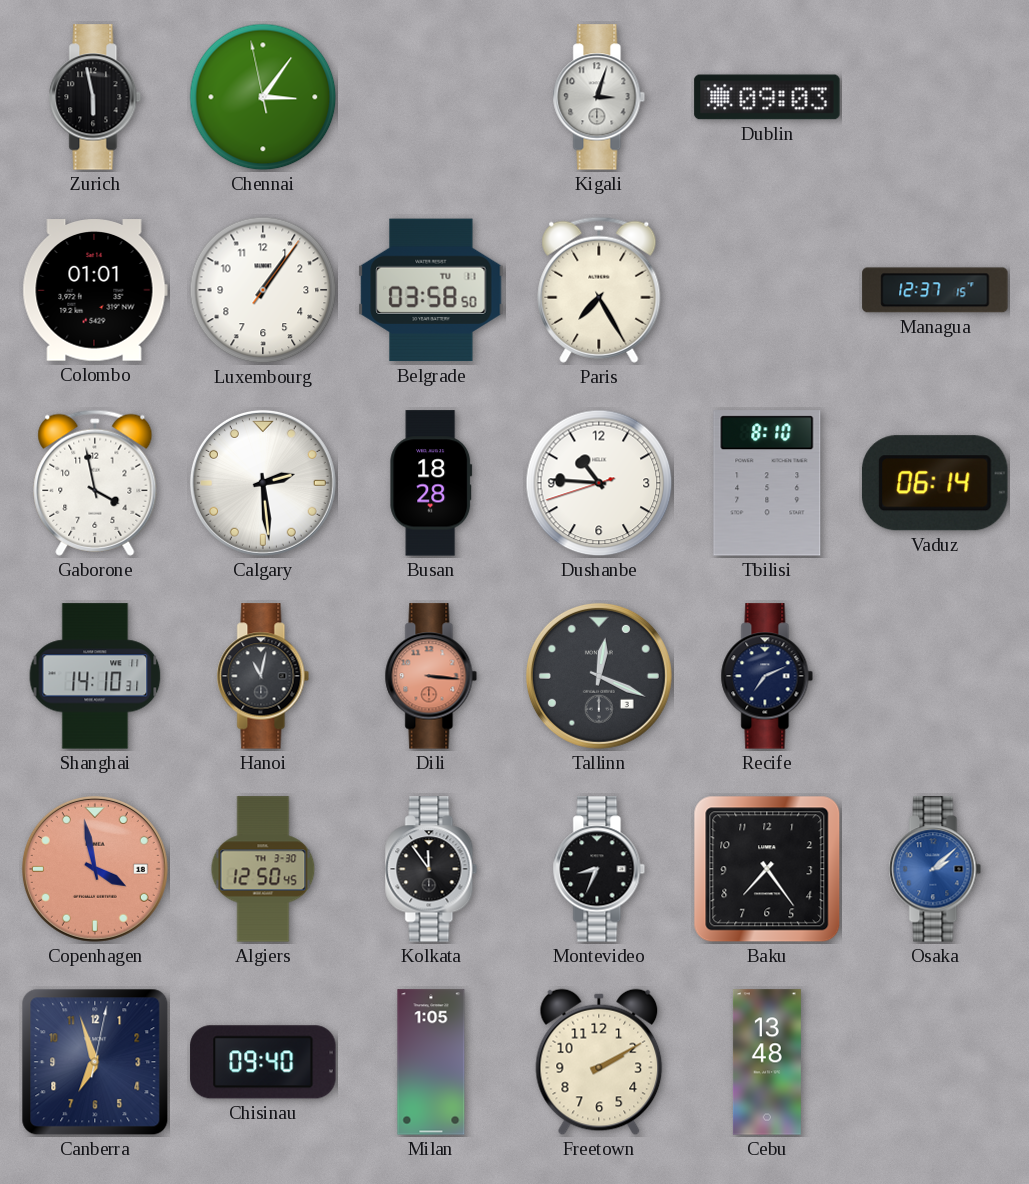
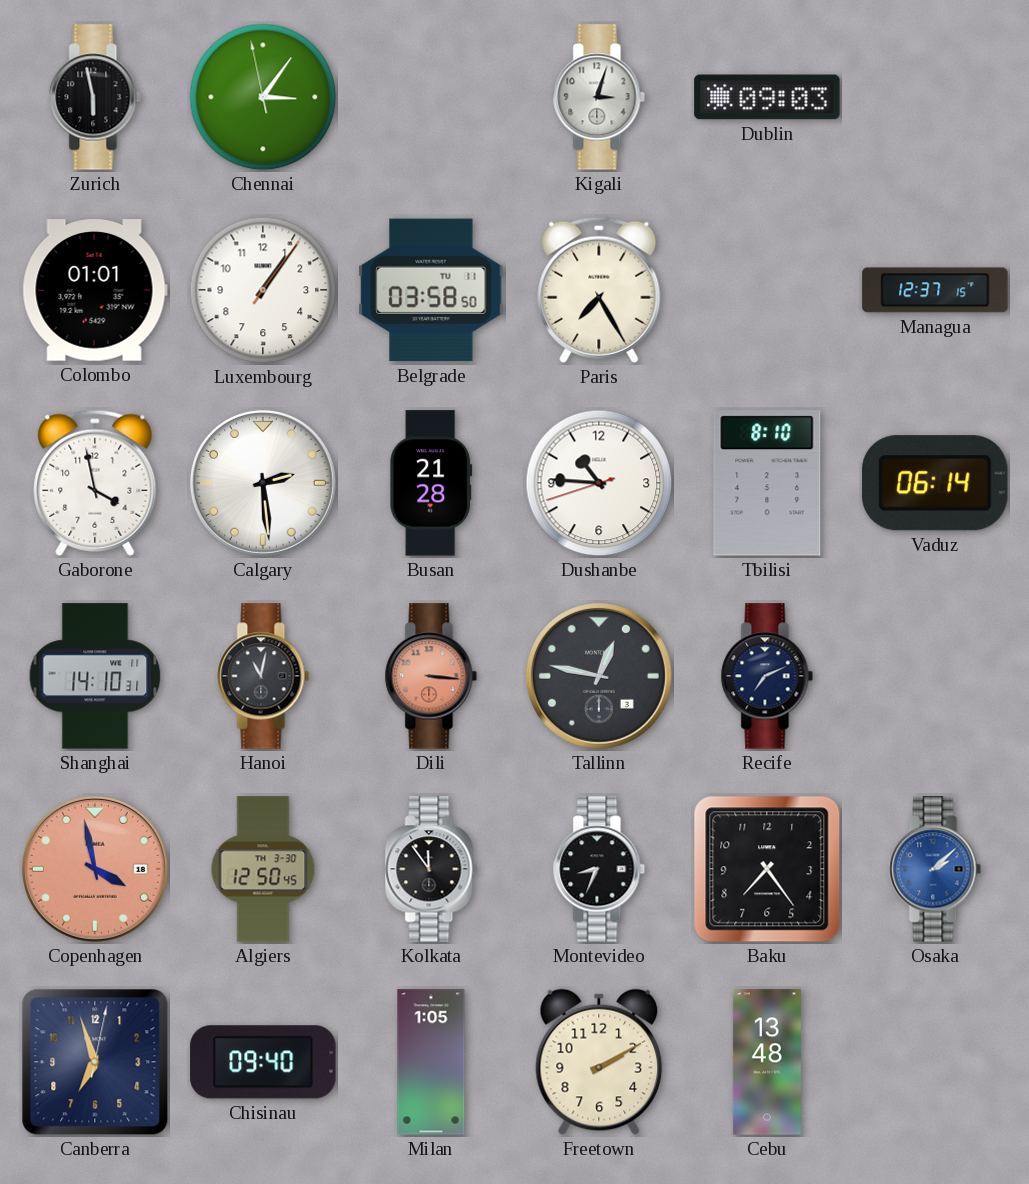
Busan: 18:28 -> 21:28
Tallinn: 12:19 -> 12:47
